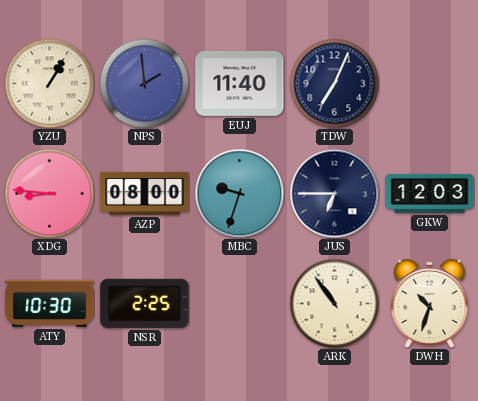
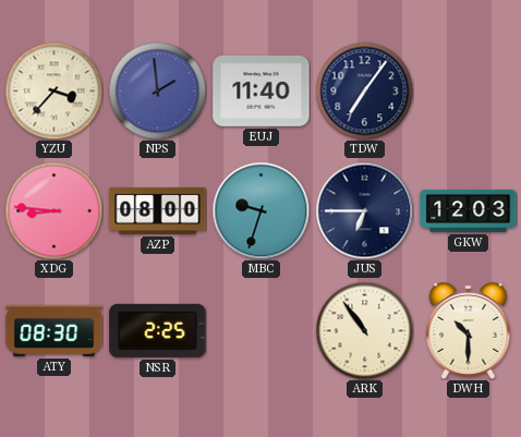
YZU: 1:05 -> 3:37
TDW: 7:04 -> 7:06
ATY: 10:30 -> 08:30
DWH: 10:33 -> 10:30
